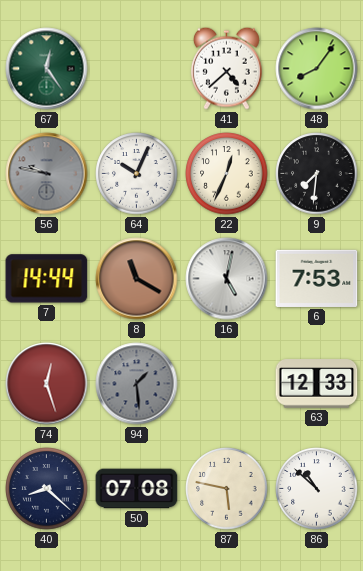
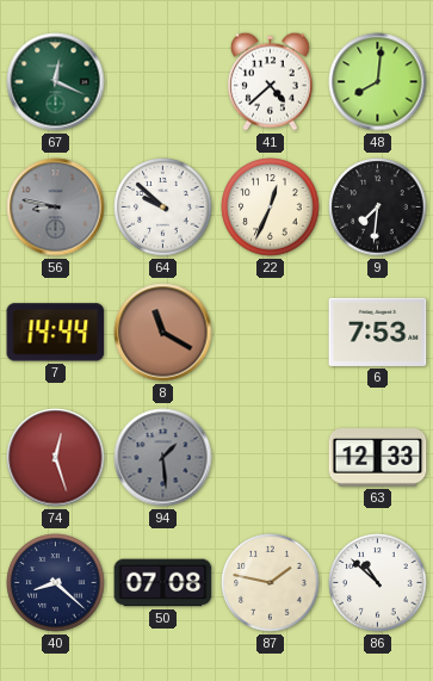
67: 12:24 -> 12:19
48: 8:06 -> 8:01
56: 9:47 -> 8:47
64: 10:04 -> 9:52
16: 5:02 -> none
87: 5:47 -> 1:47
